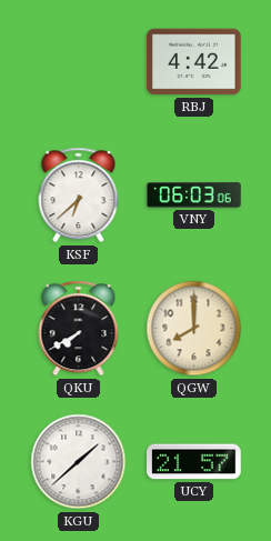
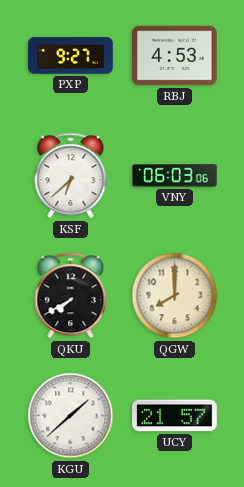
PXP: none -> 9:27
RBJ: 4:42 -> 4:53
